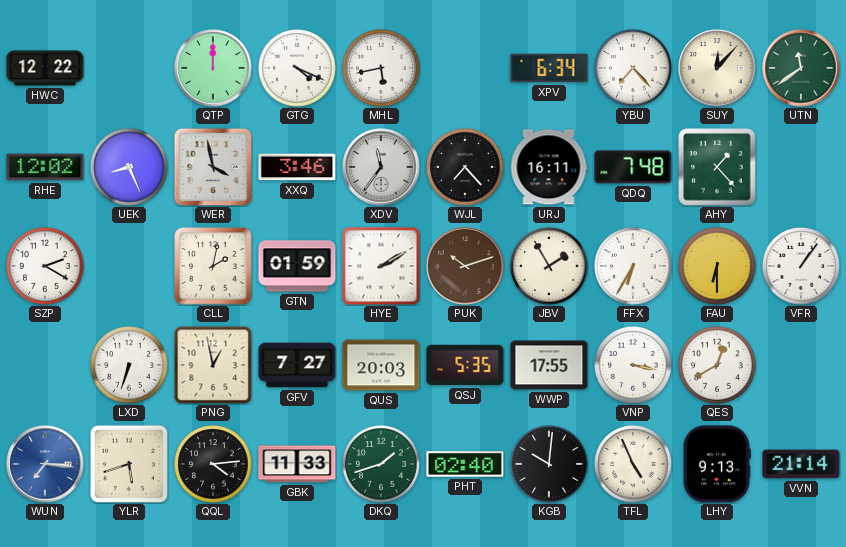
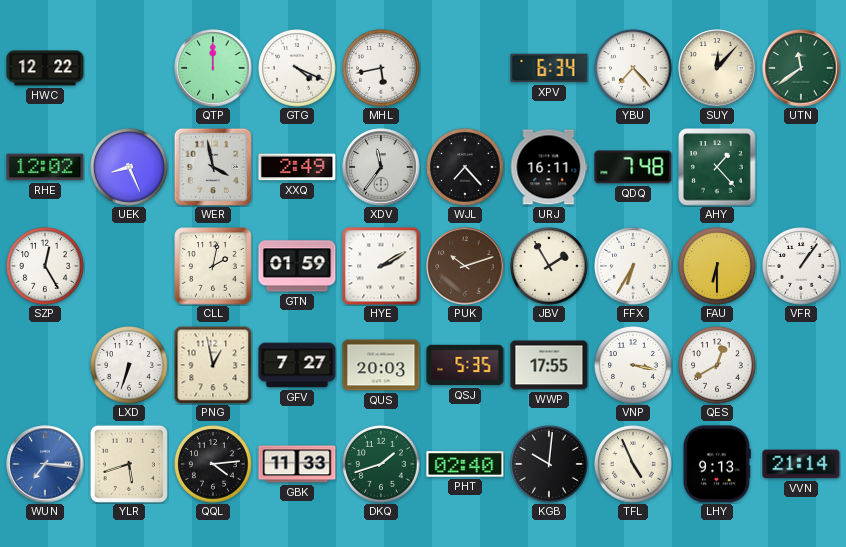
XXQ: 3:46 -> 2:49
SZP: 2:20 -> 12:25
